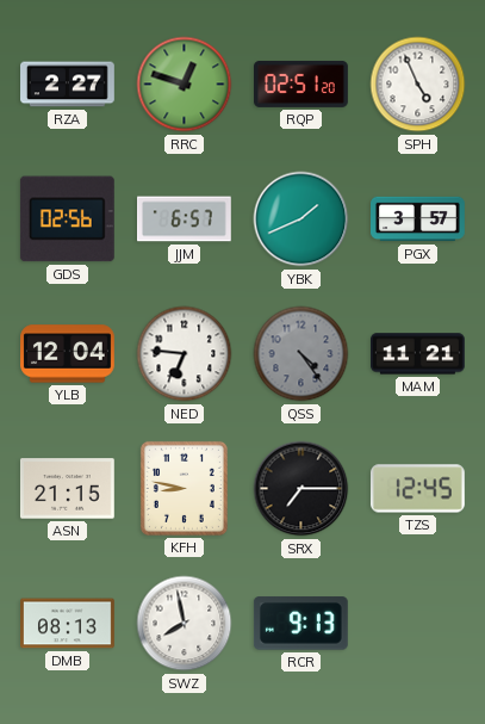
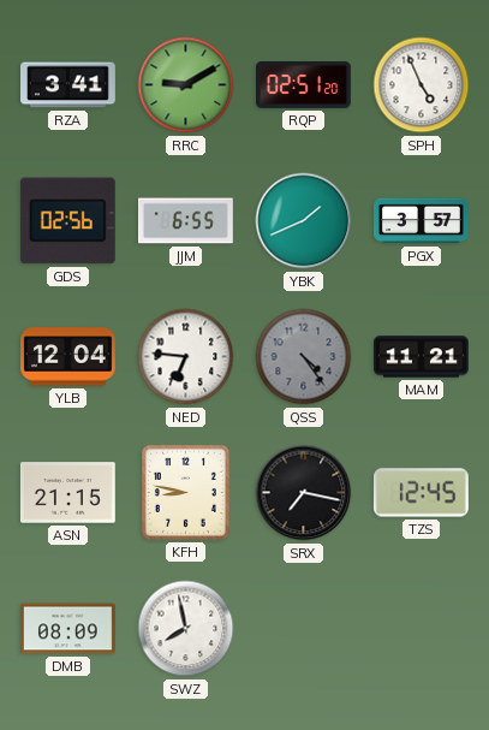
RZA: 2:27 -> 3:41
RRC: 12:48 -> 9:10
JJM: 6:57 -> 6:55
SRX: 7:15 -> 7:17
DMB: 08:13 -> 08:09
RCR: 9:13 -> none
